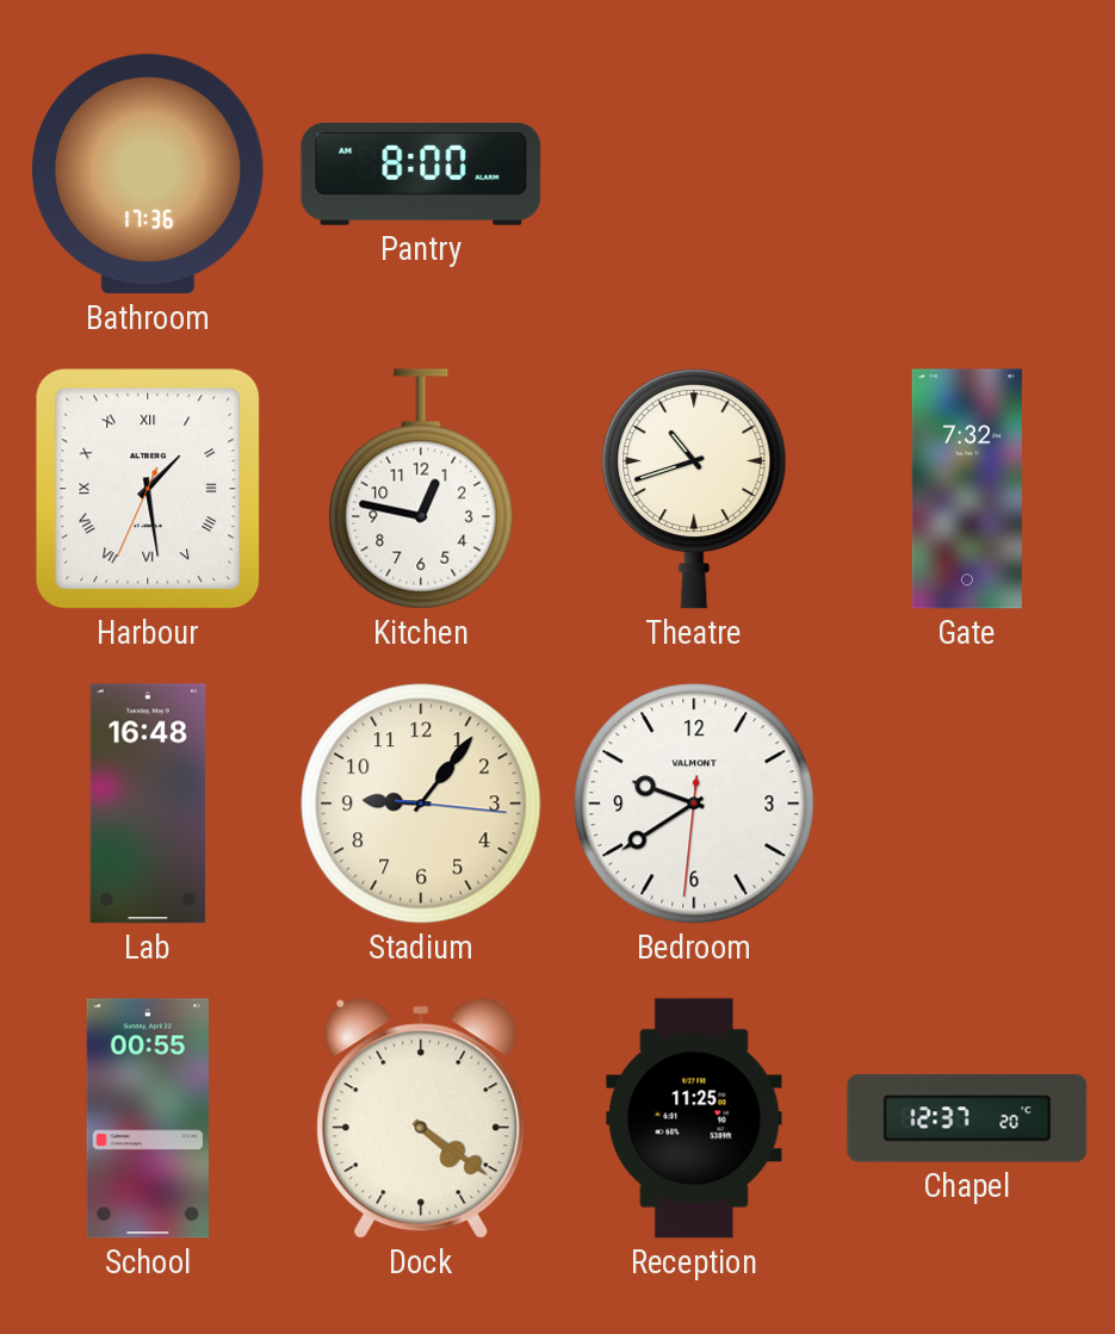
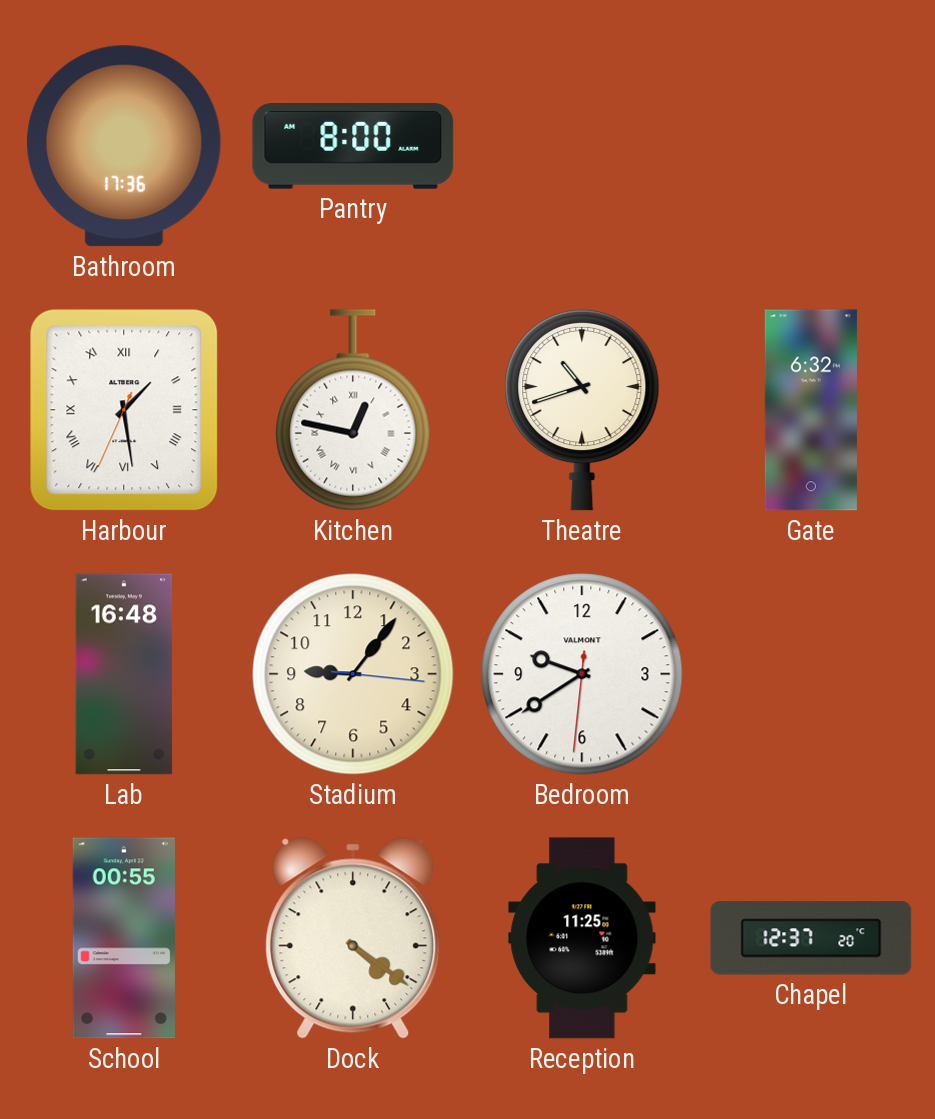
Kitchen numerals: Arabic -> Roman
Gate: 7:32 -> 6:32
